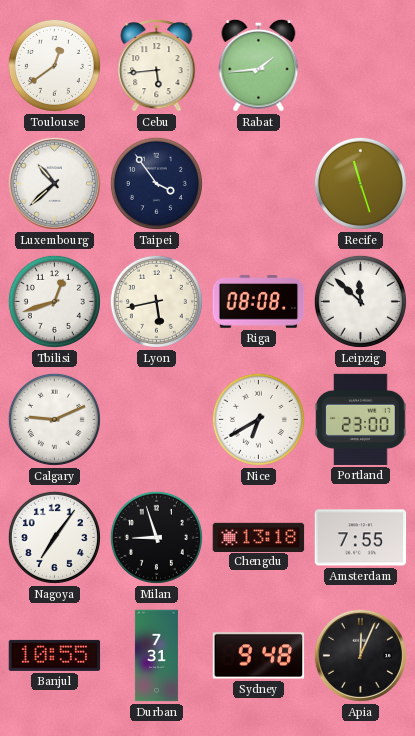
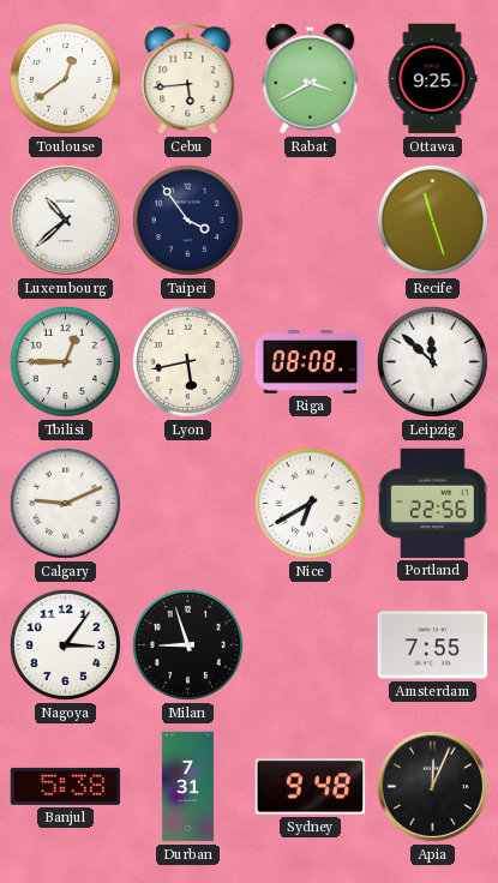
Rabat: 1:44 -> 3:40
Ottawa: none -> 9:25
Tbilisi: 12:42 -> 12:45
Portland: 23:00 -> 22:56
Nagoya: 7:06 -> 3:06
Chengdu: 13:18 -> none
Banjul: 10:55 -> 5:38
